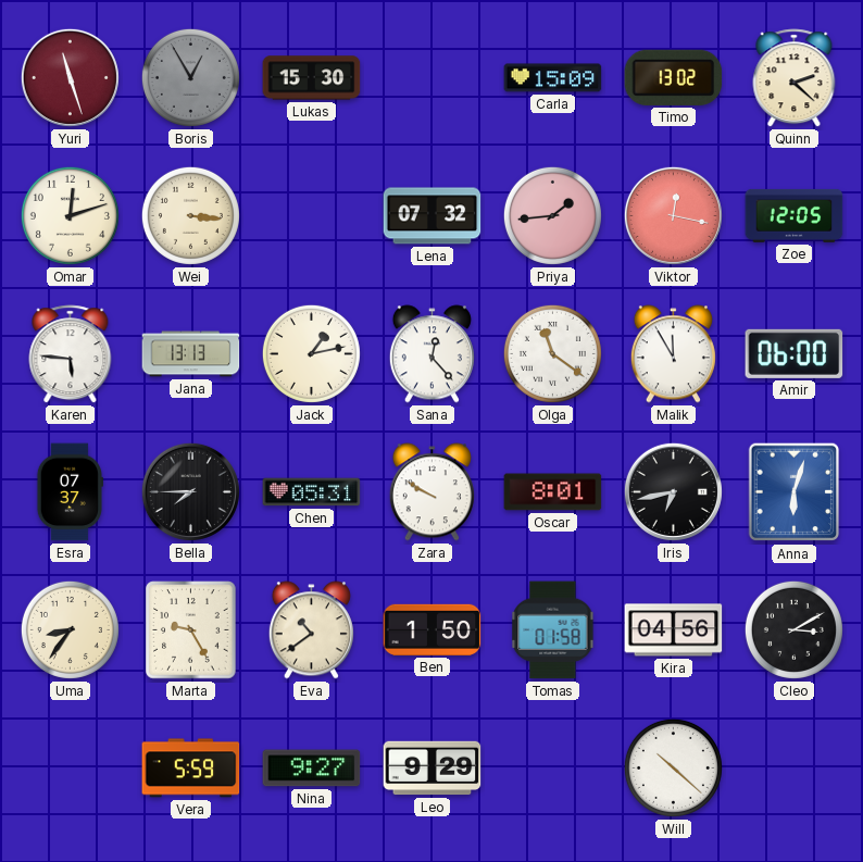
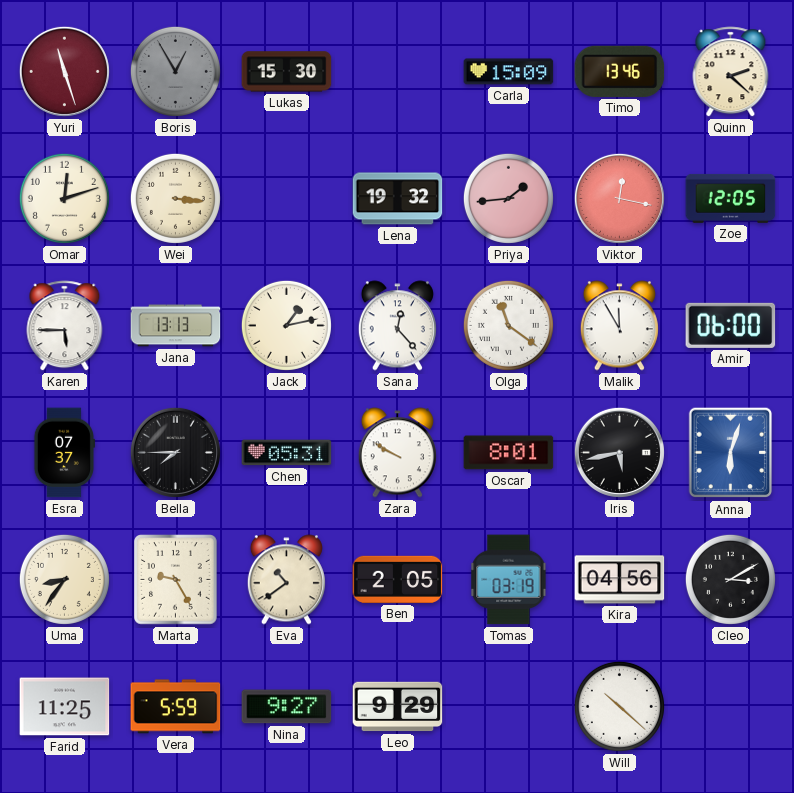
Timo: 13:02 -> 13:46
Lena: 07:32 -> 19:32
Karen: 5:46 -> 5:45
Iris: 6:43 -> 5:43
Ben: 1:50 -> 2:05
Tomas: 01:58 -> 03:19
Farid: none -> 11:25
